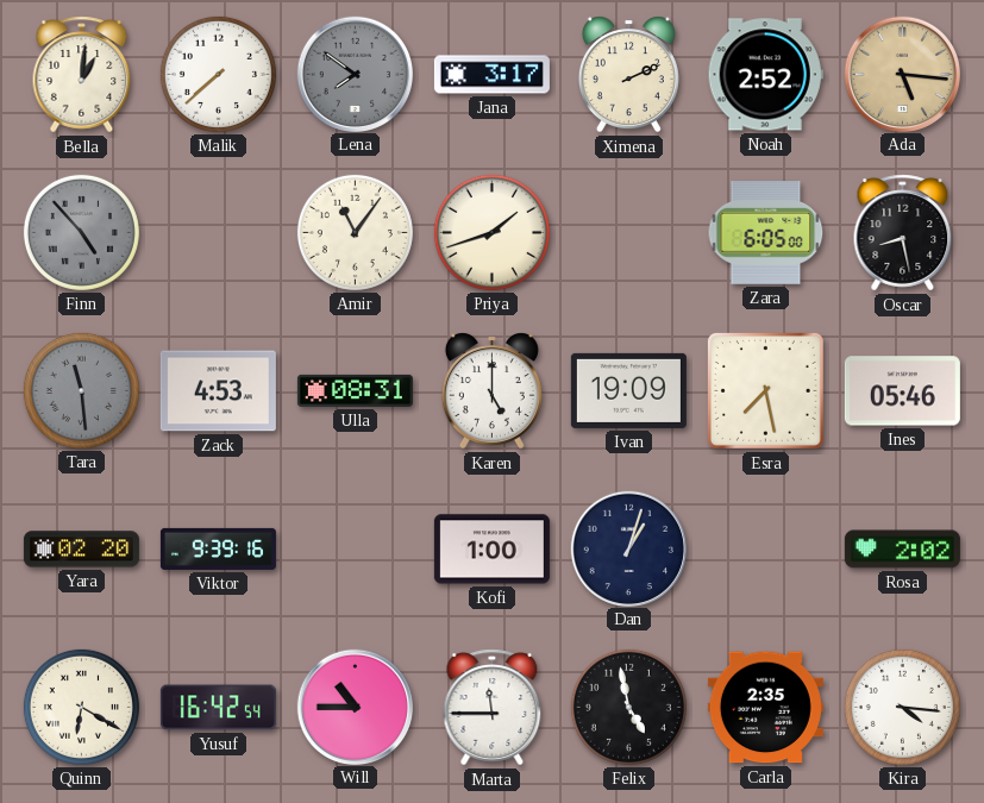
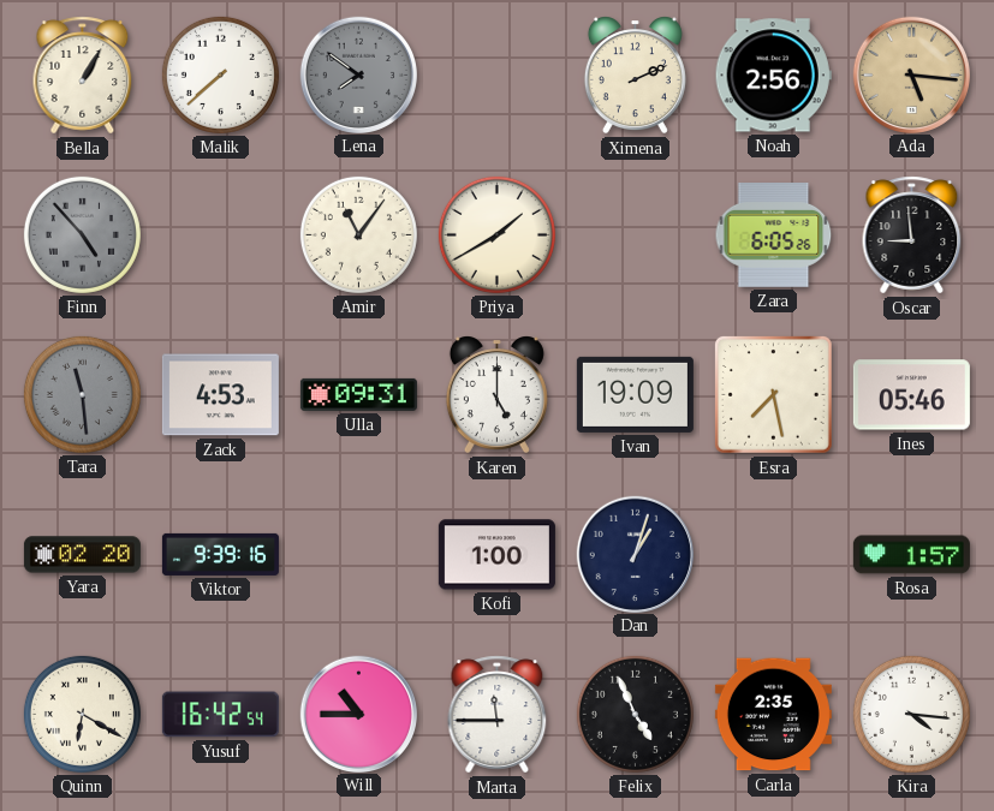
Bella: 1:01 -> 1:05
Jana: 3:17 -> none
Noah: 2:52 -> 2:56
Priya: 1:42 -> 1:40
Zara: 6:05:00 -> 6:05:26
Oscar: 8:28 -> 8:59
Ulla: 08:31 -> 09:31
Rosa: 2:02 -> 1:57
Felix: 4:58 -> 4:56
